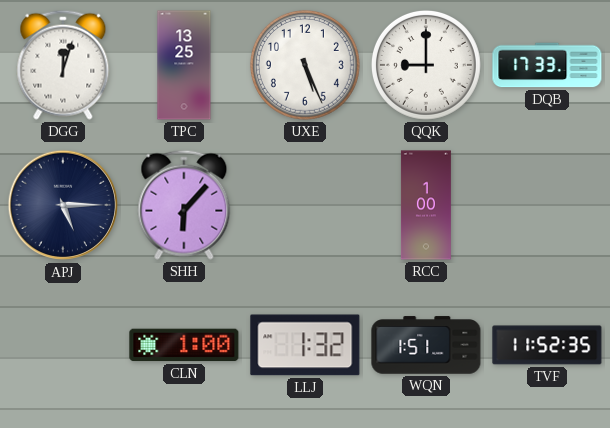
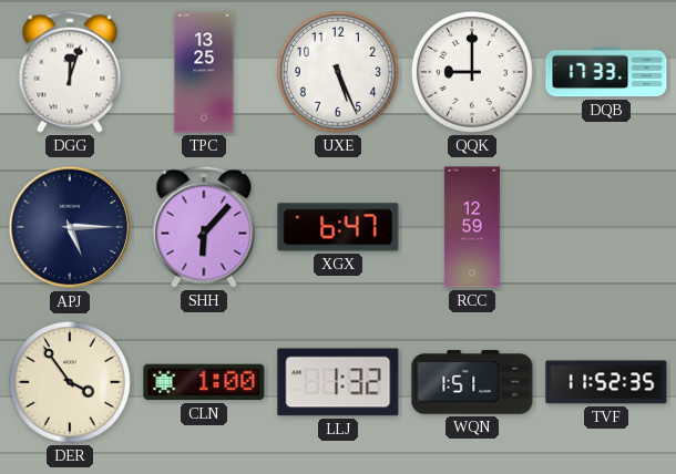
XGX: none -> 6:47
RCC: 1:00 -> 12:59
DER: none -> 3:54
